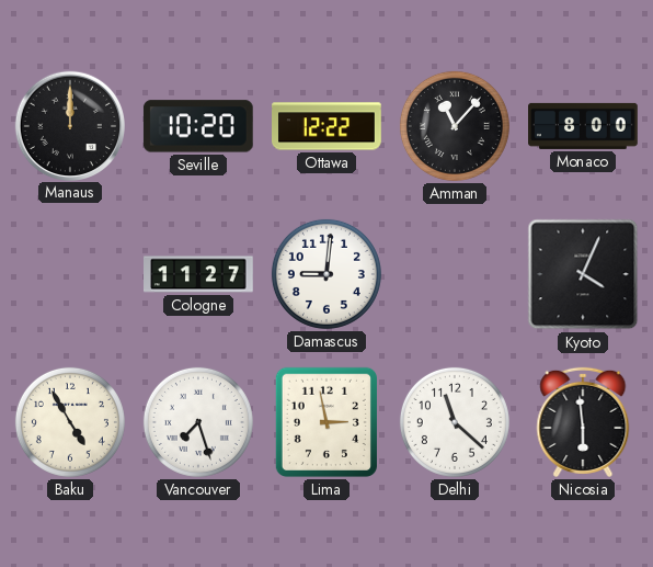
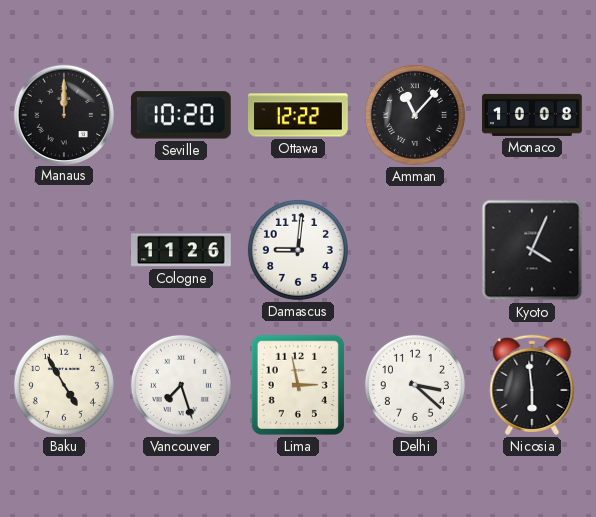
Monaco: 8:00 -> 10:08
Cologne: 11:27 -> 11:26
Delhi: 11:22 -> 3:22
